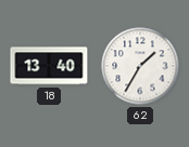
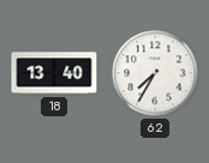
62: 1:35 -> 7:35
